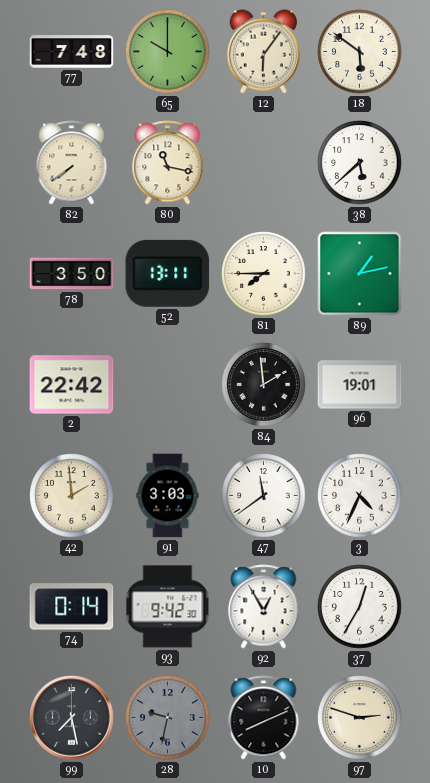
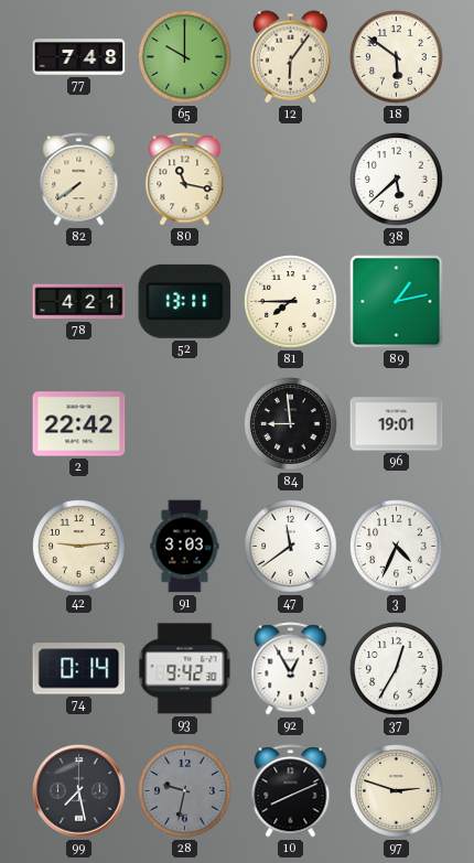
78: 3:50 -> 4:21
84: 1:59 -> 8:59
42: 1:59 -> 9:14
